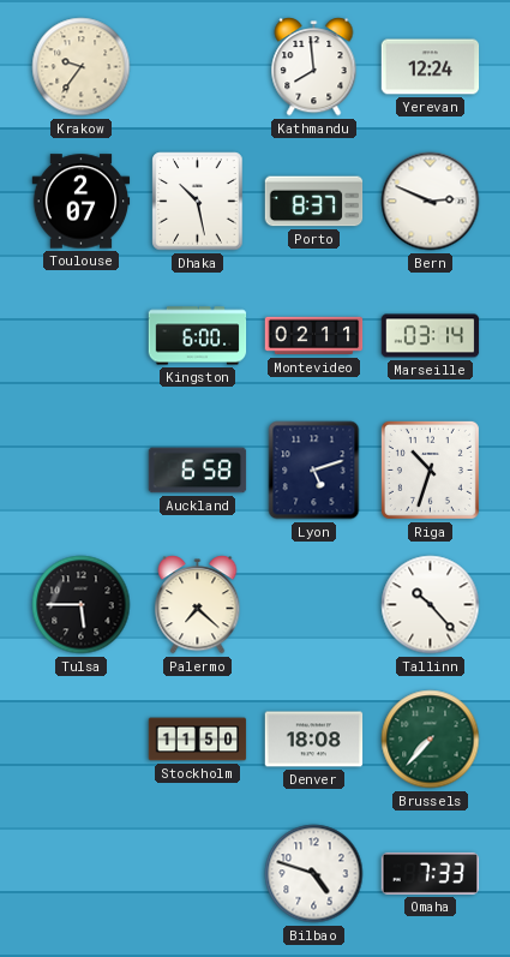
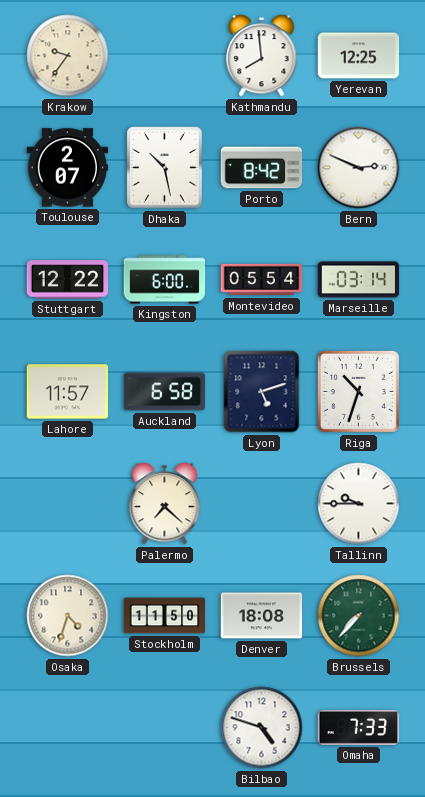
Yerevan: 12:24 -> 12:25
Porto: 8:37 -> 8:42
Stuttgart: none -> 12:22
Montevideo: 02:11 -> 05:54
Lahore: none -> 11:57
Tulsa: 5:45 -> none
Tallinn: 10:23 -> 9:45
Osaka: none -> 4:33
